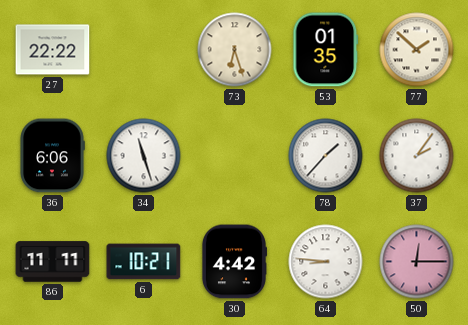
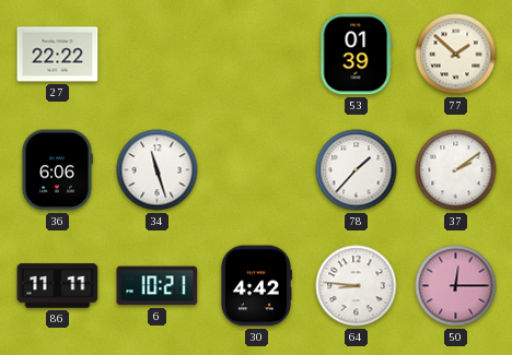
73: 6:27 -> none
53: 01:35 -> 01:39
37: 2:06 -> 2:09
